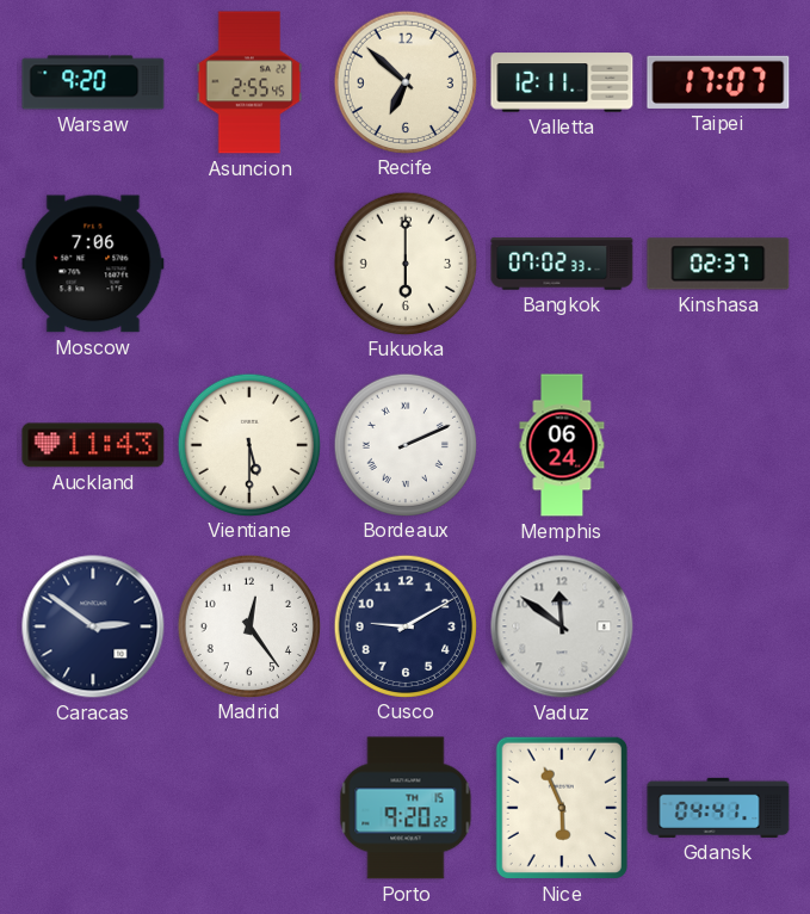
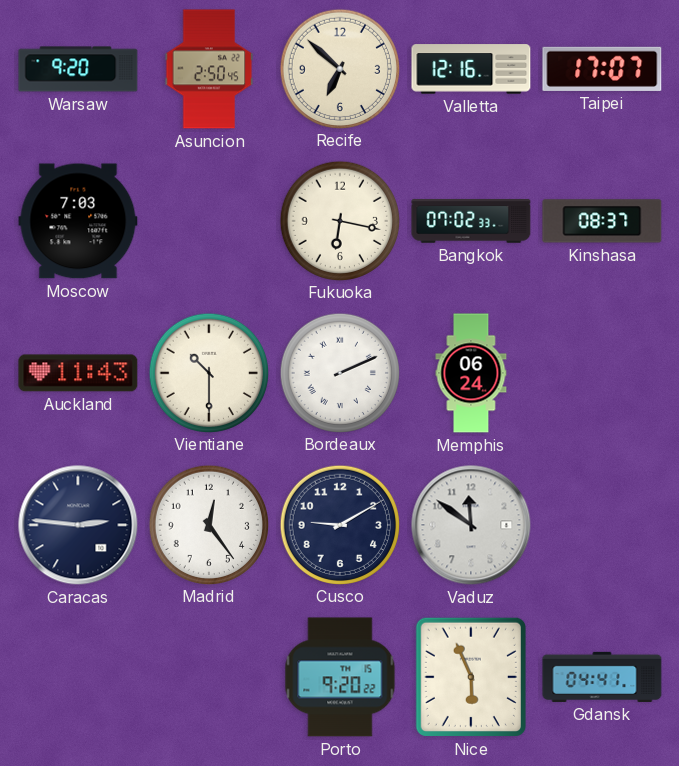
Asuncion: 2:55 -> 2:50
Valletta: 12:11 -> 12:16
Moscow: 7:06 -> 7:03
Fukuoka: 6:00 -> 6:17
Kinshasa: 02:37 -> 08:37
Vientiane: 5:30 -> 10:30
Caracas: 2:51 -> 2:46
